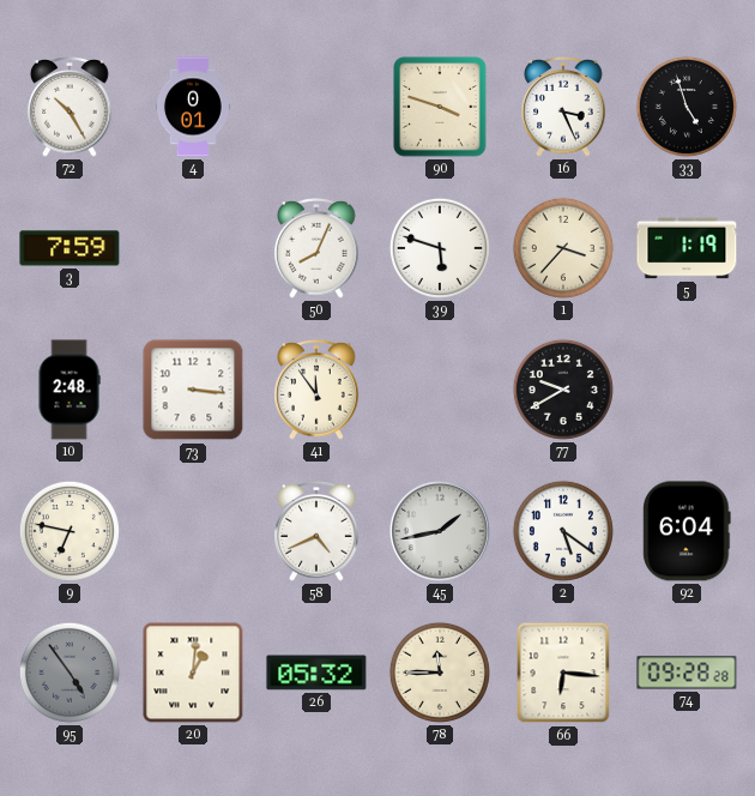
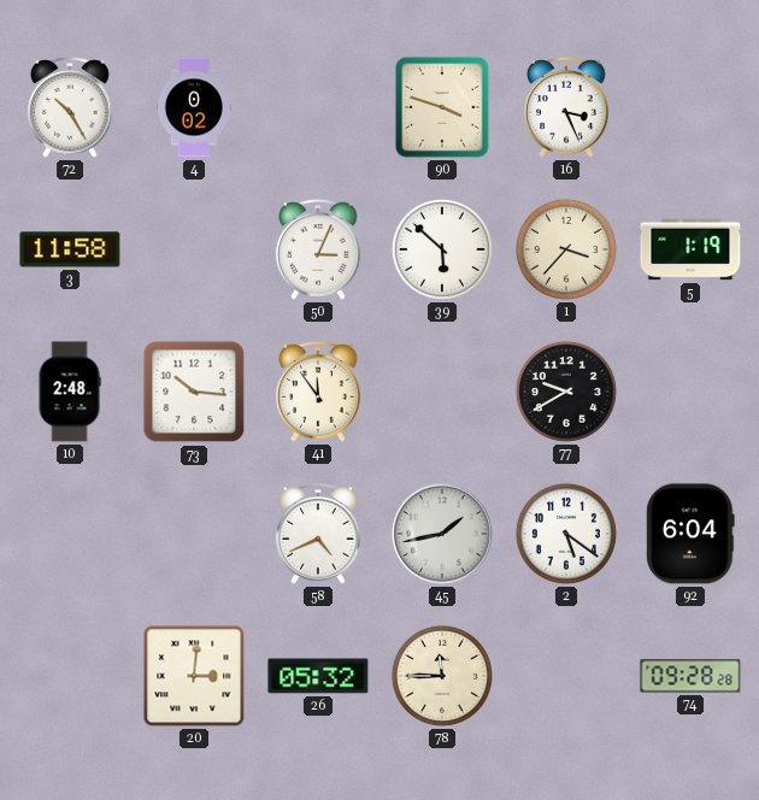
4: 0:01 -> 0:02
33: 4:57 -> none
3: 7:59 -> 11:58
50: 8:04 -> 3:04
39: 5:48 -> 5:52
73: 3:16 -> 10:16
9: 6:47 -> none
95: 4:54 -> none
20: 1:01 -> 3:01
66: 6:16 -> none
